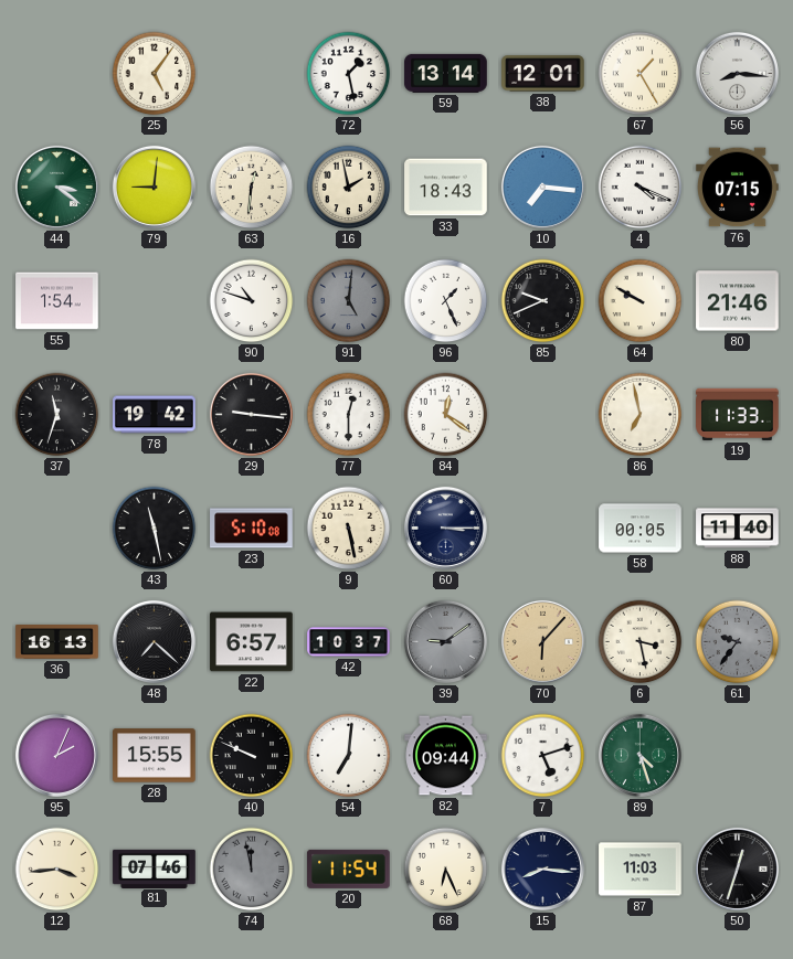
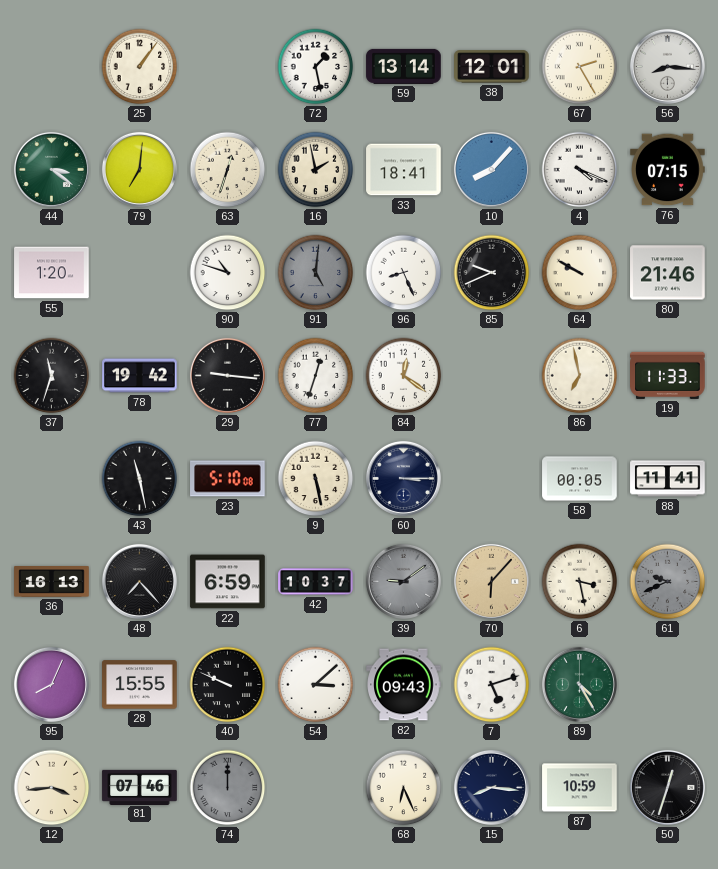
25: 5:06 -> 1:06
67: 1:25 -> 2:25
79: 9:01 -> 7:01
63: 12:31 -> 12:33
33: 18:43 -> 18:41
10: 7:16 -> 8:07
55: 1:54 -> 1:20
96: 1:26 -> 8:26
77: 12:30 -> 12:33
88: 11:40 -> 11:41
48: 7:22 -> 7:23
22: 6:57 -> 6:59
61: 9:36 -> 9:41
95: 2:04 -> 8:04
54: 7:01 -> 3:08
82: 09:44 -> 09:43
89: 4:27 -> 4:25
74: 11:58 -> 12:00
20: 11:54 -> none
87: 11:03 -> 10:59
